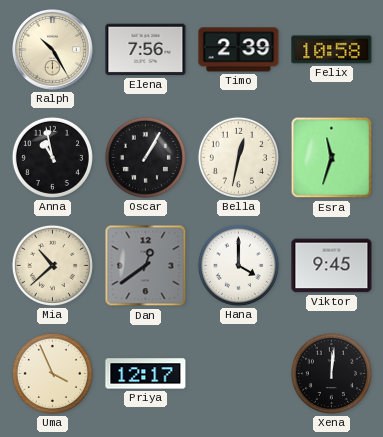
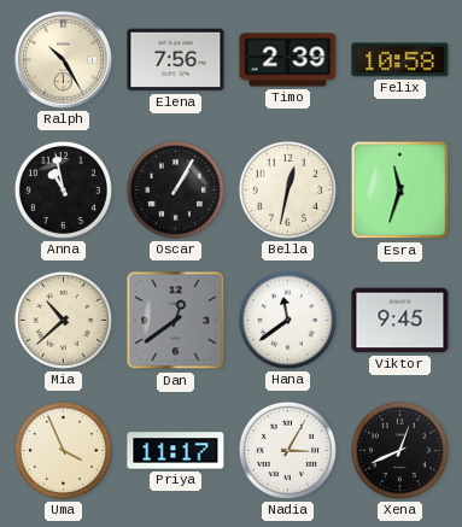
Hana: 4:00 -> 11:39
Priya: 12:17 -> 11:17
Nadia: none -> 3:05
Xena: 12:01 -> 12:41
